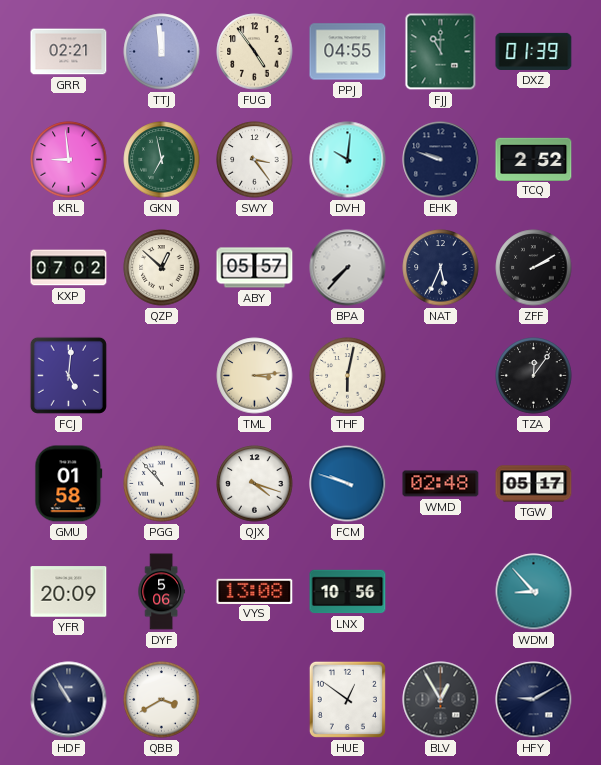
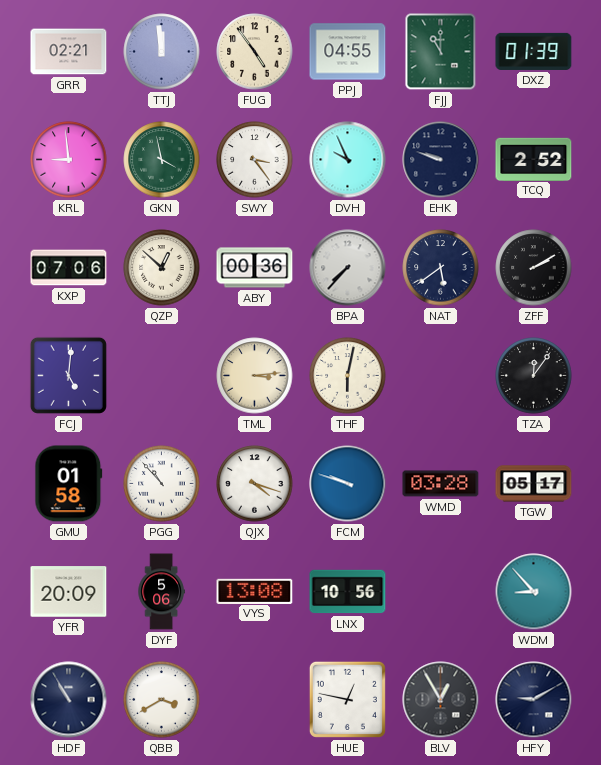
GKN: 6:58 -> 3:58
DVH: 10:01 -> 9:56
KXP: 07:02 -> 07:06
ABY: 05:57 -> 00:36
NAT: 5:34 -> 5:39
WMD: 02:48 -> 03:28
HUE: 12:51 -> 12:47
